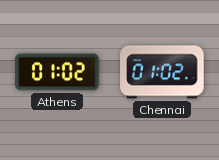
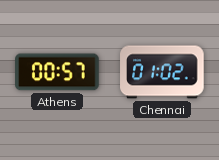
Athens: 01:02 -> 00:57
